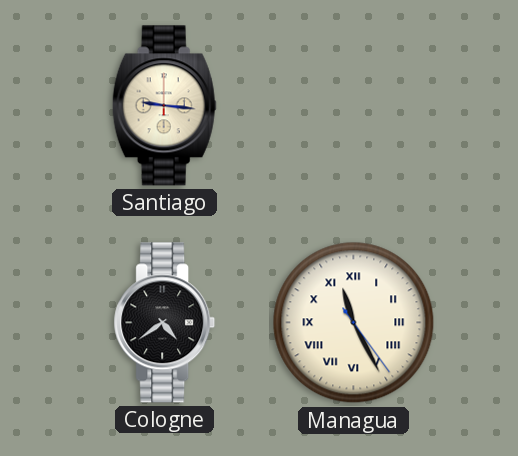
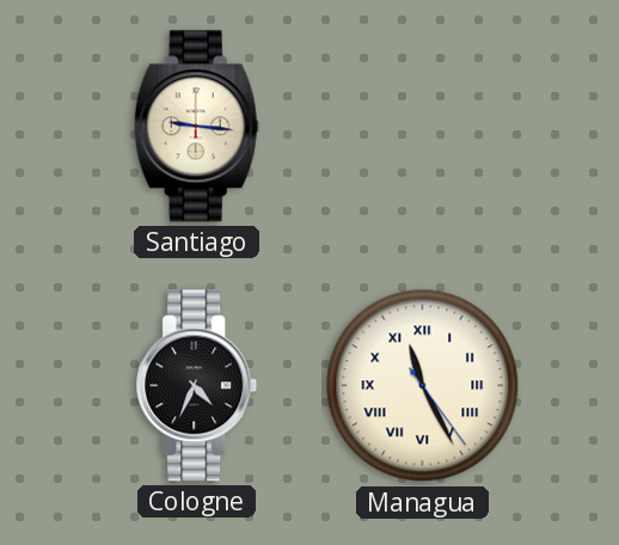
Cologne: 4:39 -> 4:34
